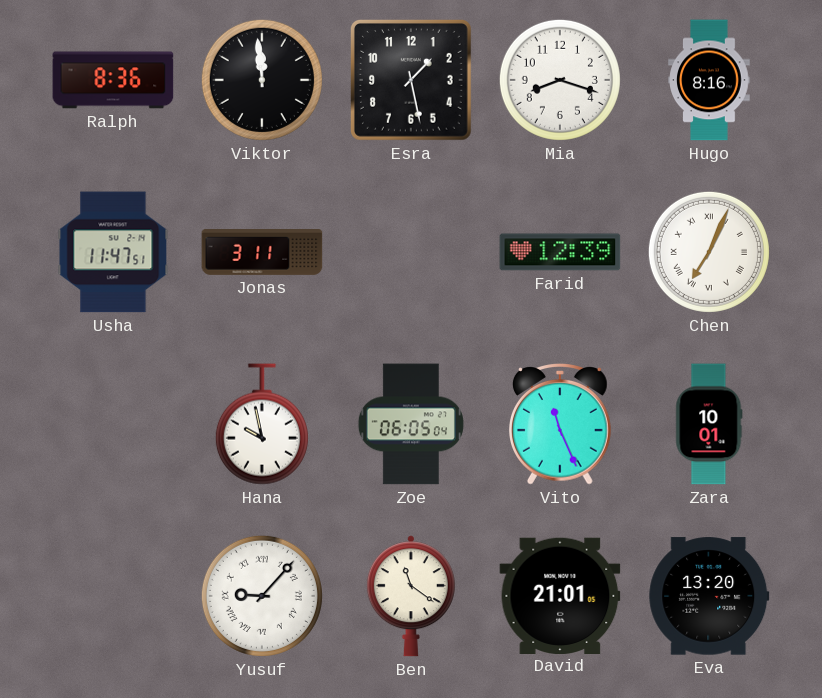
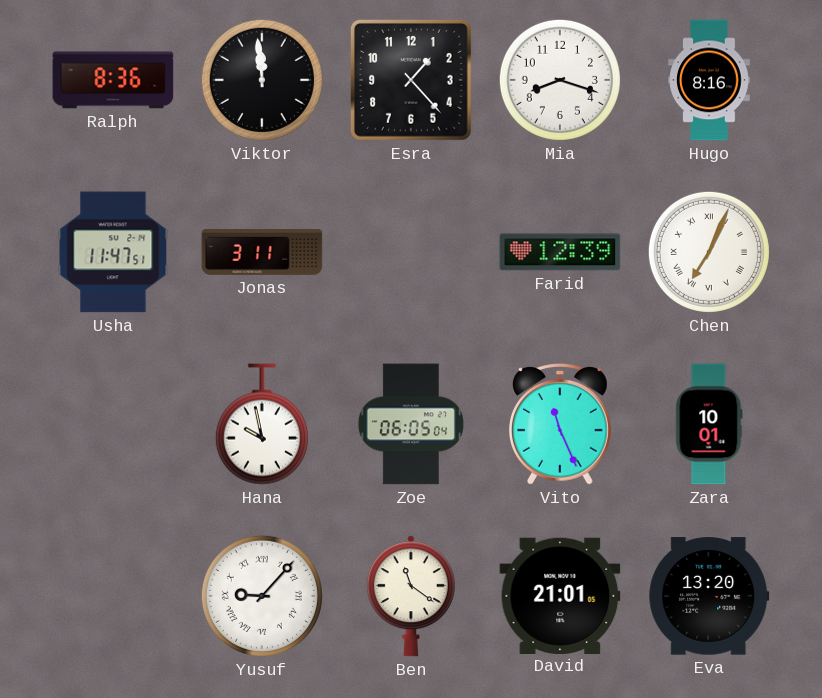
Esra: 1:28 -> 1:23
